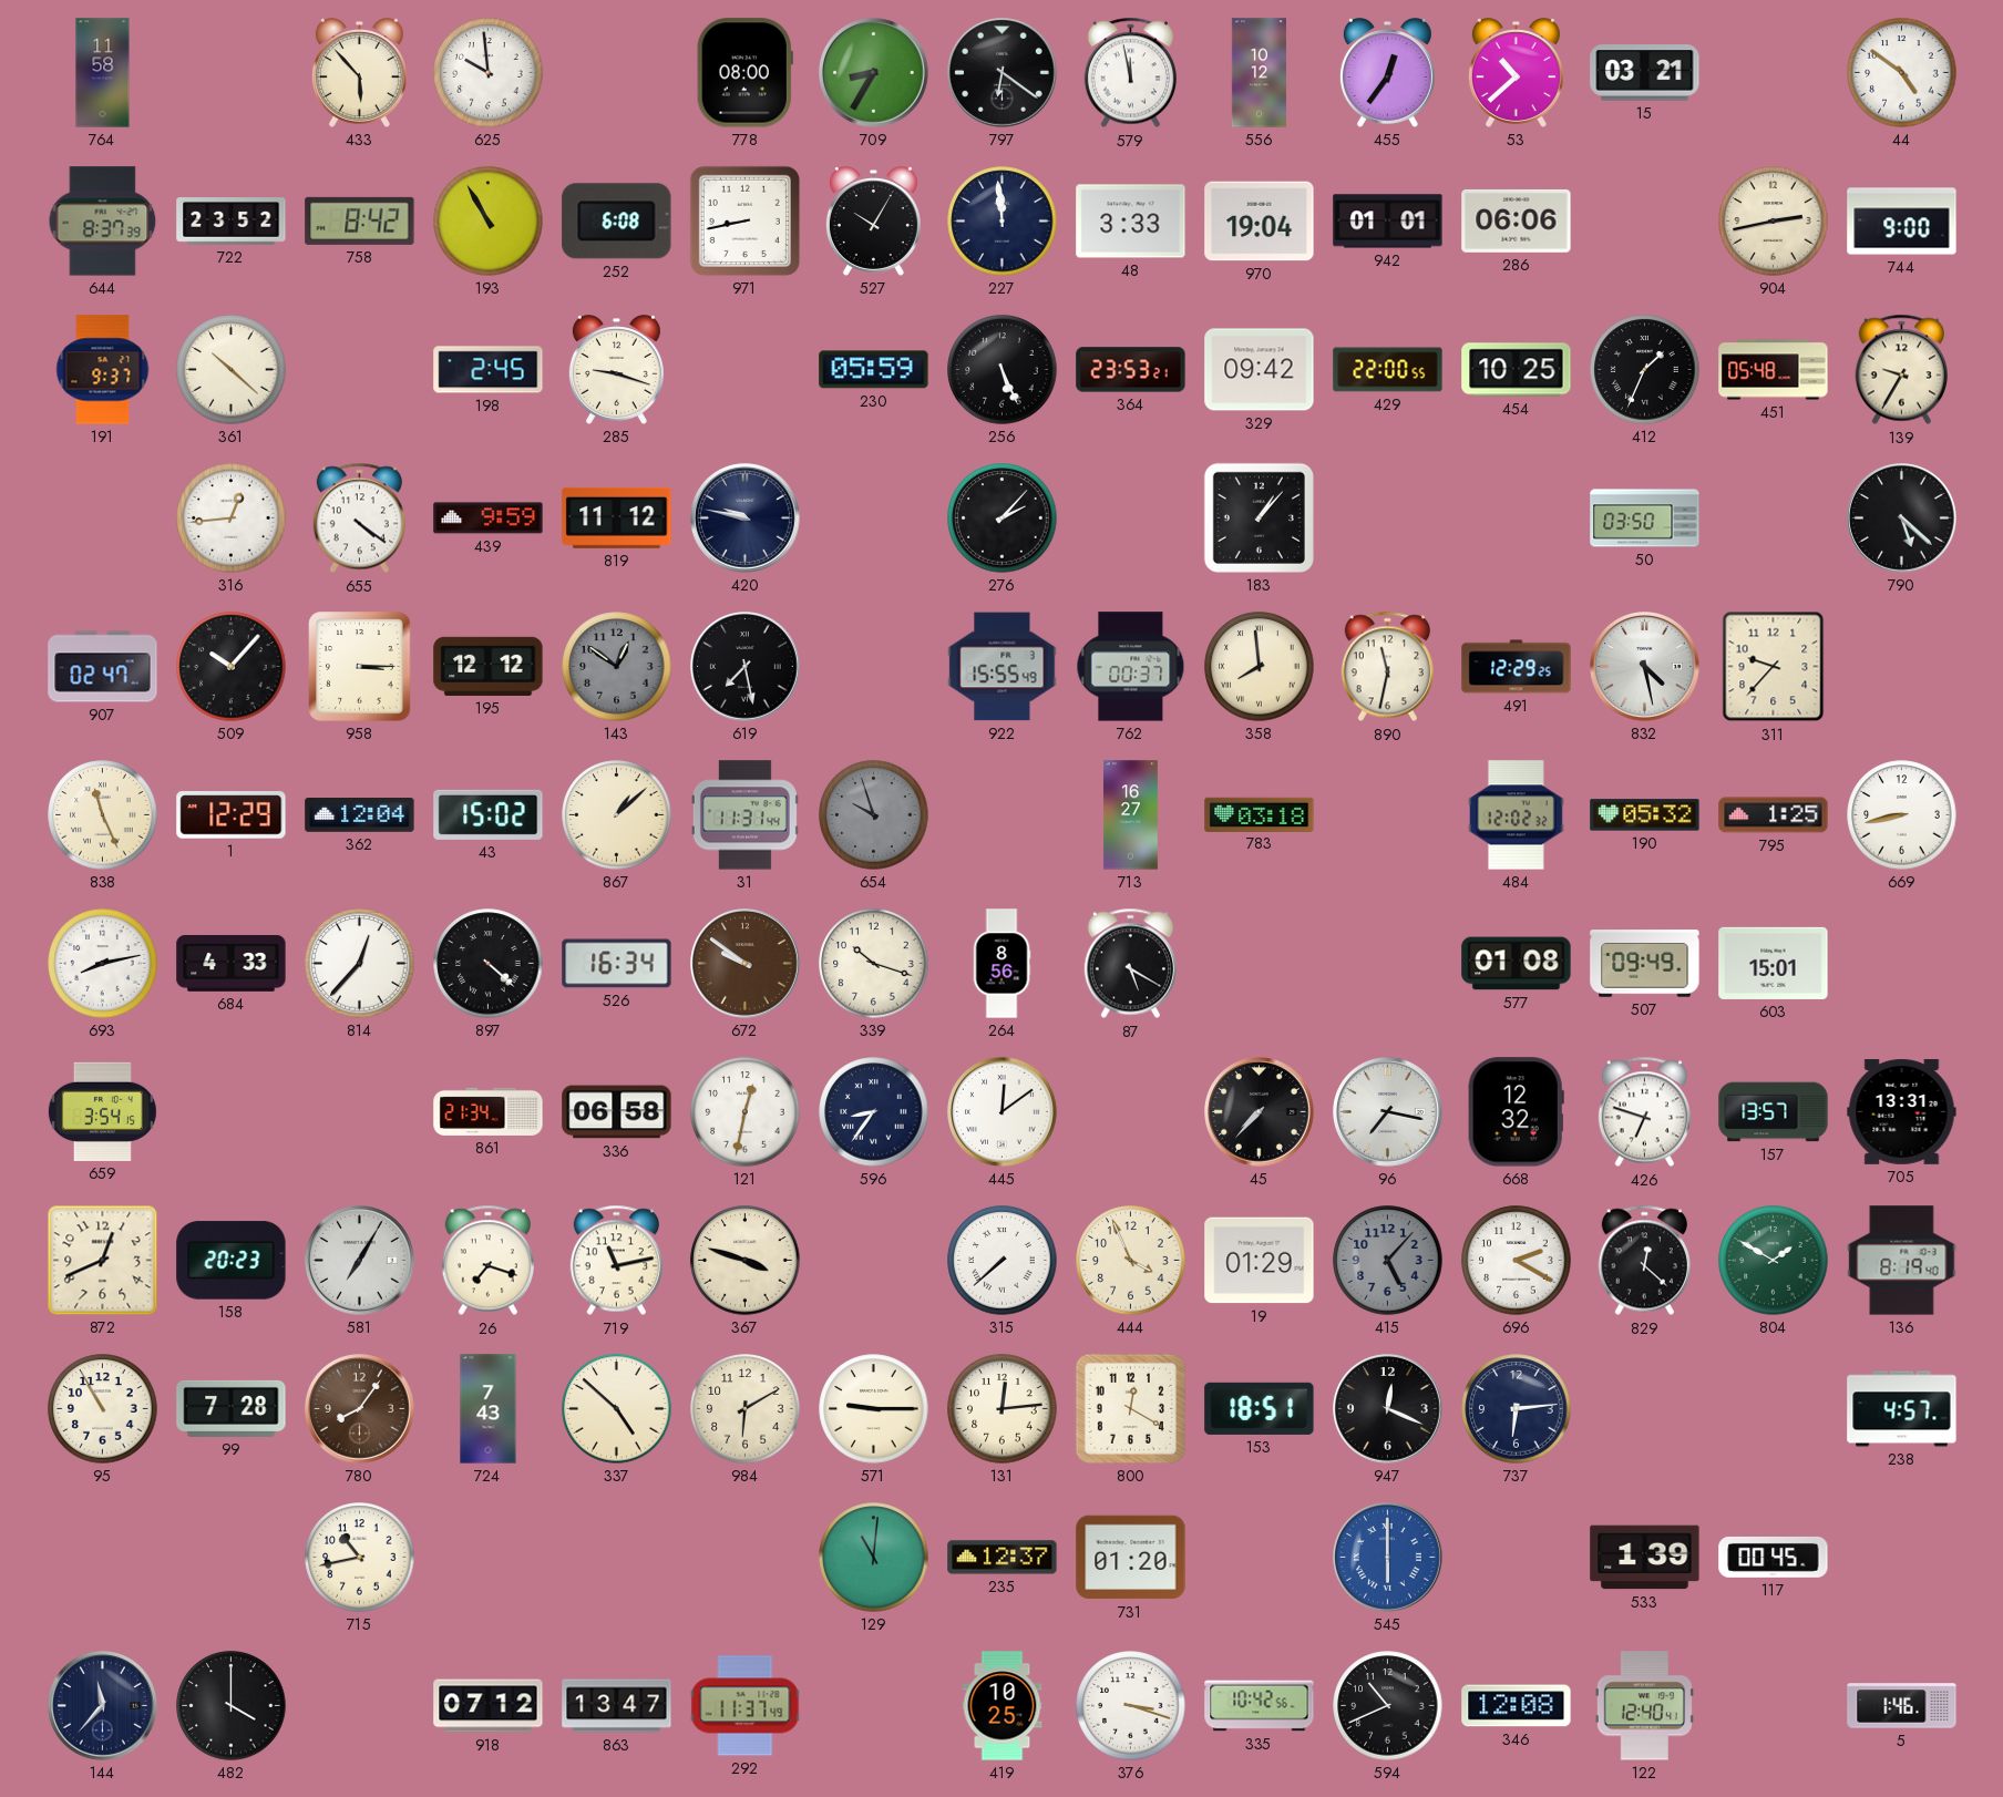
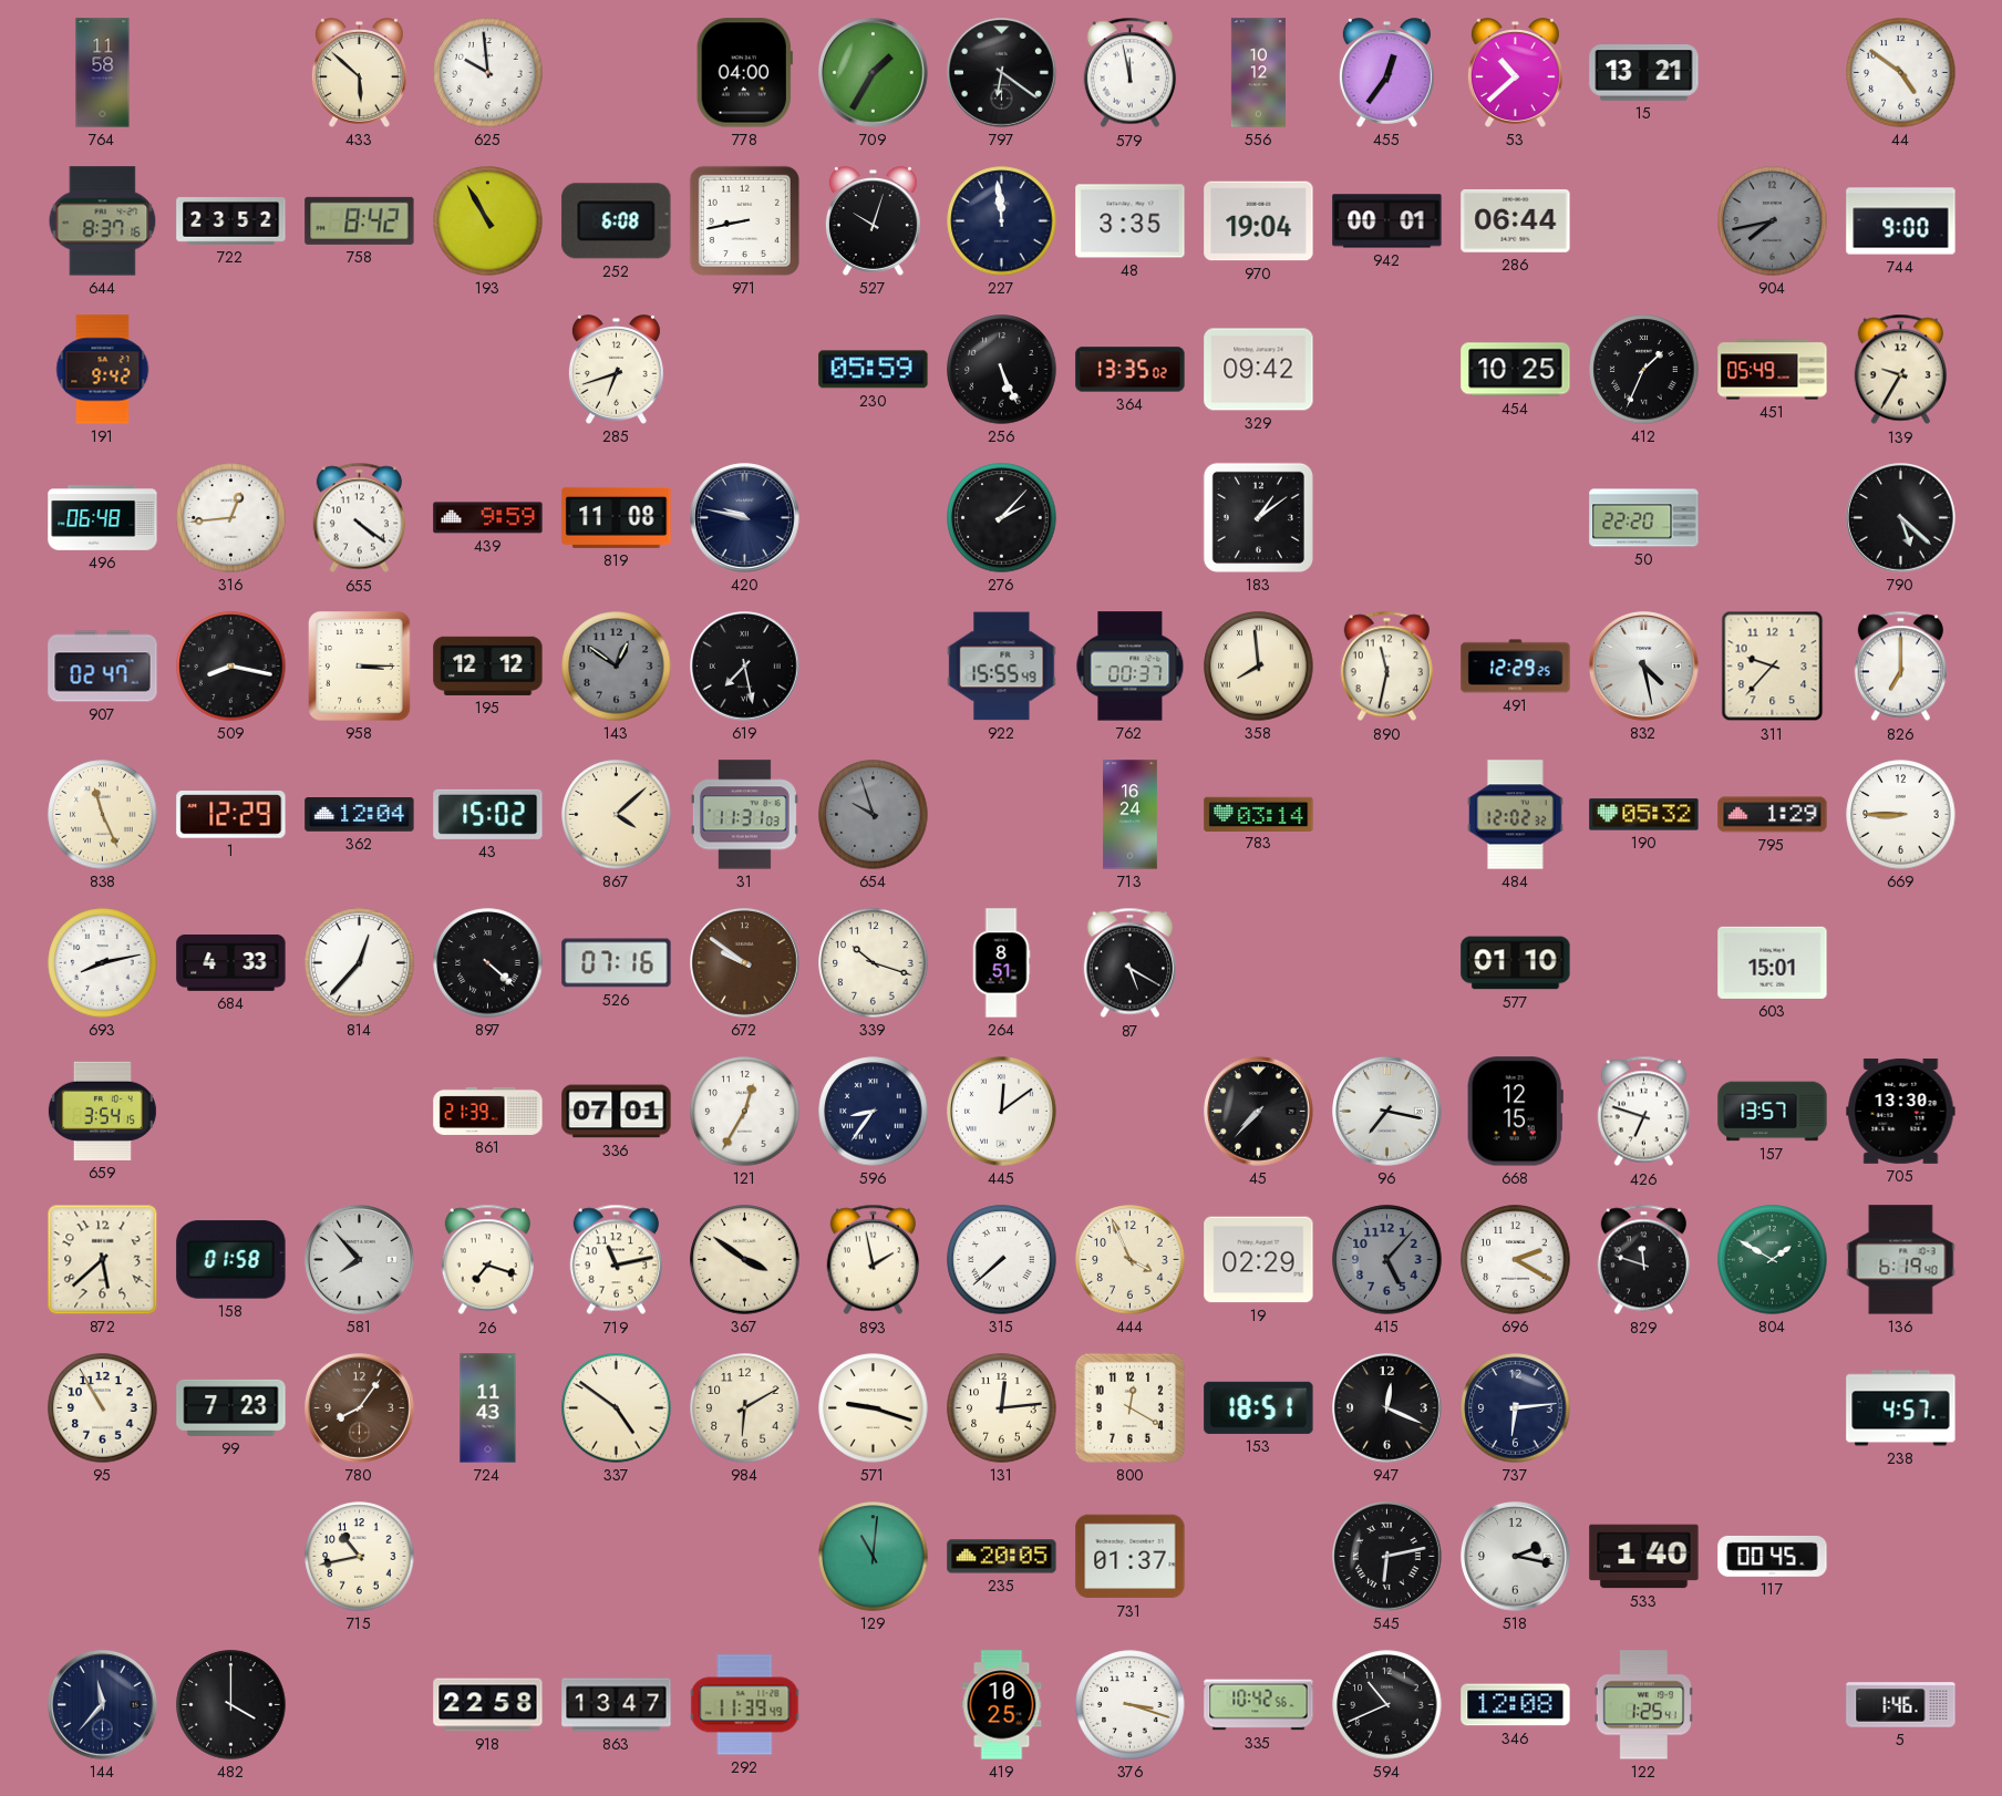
433: 5:53 -> 5:52
778: 08:00 -> 04:00
709: 8:35 -> 1:35
15: 03:21 -> 13:21
644: 8:37:39 -> 8:37:16
527: 10:05 -> 10:03
48: 3:33 -> 3:35
942: 01:01 -> 00:01
286: 06:06 -> 06:44
904: 2:43 -> 7:43
904 dial: cream -> grey
191: 9:37 -> 9:42
361: 10:22 -> none
198: 2:45 -> none
285: 9:18 -> 6:42
364: 23:53 -> 13:35
429: 22:00 -> none
451: 05:48 -> 05:49
496: none -> 06:48
819: 11:12 -> 11:08
183: 1:07 -> 1:09
50: 03:50 -> 22:20
509: 10:07 -> 8:17
826: none -> 7:00
867: 1:08 -> 4:08
31: 11:31:44 -> 11:31:03
713: 16:27 -> 16:24
783: 03:18 -> 03:14
795: 1:25 -> 1:29
669: 8:43 -> 8:45
526: 16:34 -> 07:16
264: 8:56 -> 8:51
577: 01:08 -> 01:10
507: 09:49 -> none
861: 21:34 -> 21:39
336: 06:58 -> 07:01
121: 12:32 -> 12:35
668: 12:32 -> 12:15
705: 13:31 -> 13:30
872: 12:41 -> 5:38
158: 20:23 -> 01:58
581: 7:05 -> 7:53
367: 3:48 -> 3:51
893: none -> 1:58
19: 01:29 -> 02:29
829: 12:22 -> 11:48
136: 8:19 -> 6:19
99: 7:28 -> 7:23
724: 7:43 -> 11:43
337: 4:52 -> 4:51
571: 9:15 -> 9:18
235: 12:37 -> 20:05
731: 01:20 -> 01:37
545: 6:00 -> 6:13
545 dial: blue -> black
518: none -> 2:17
533: 1:39 -> 1:40
918: 07:12 -> 22:58
292: 11:37 -> 11:39
122: 12:40 -> 1:25
